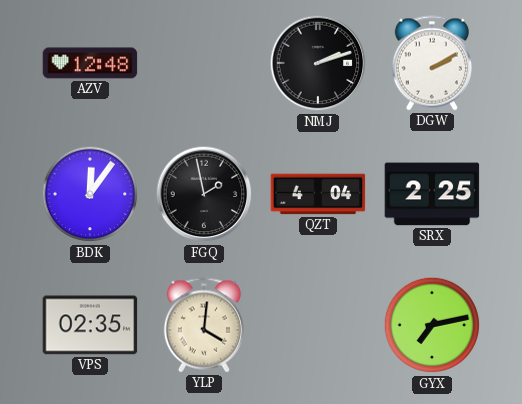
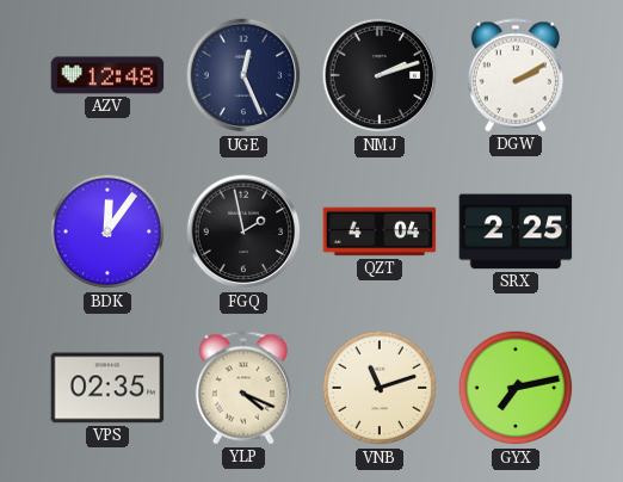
UGE: none -> 12:26
YLP: 4:01 -> 4:19
VNB: none -> 11:12
